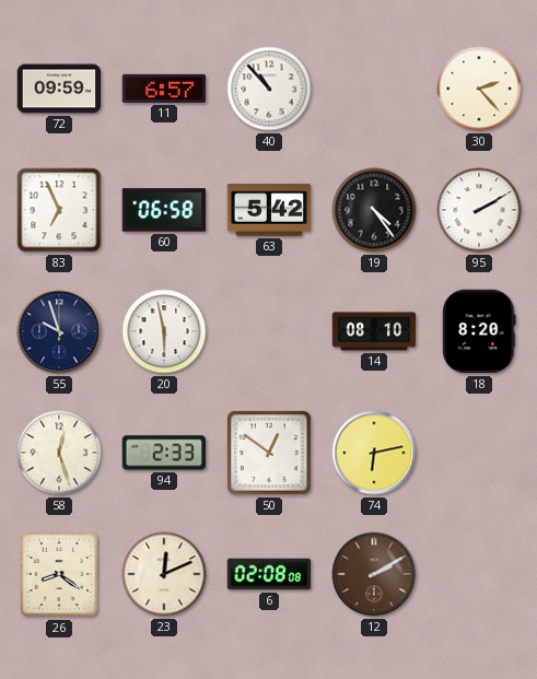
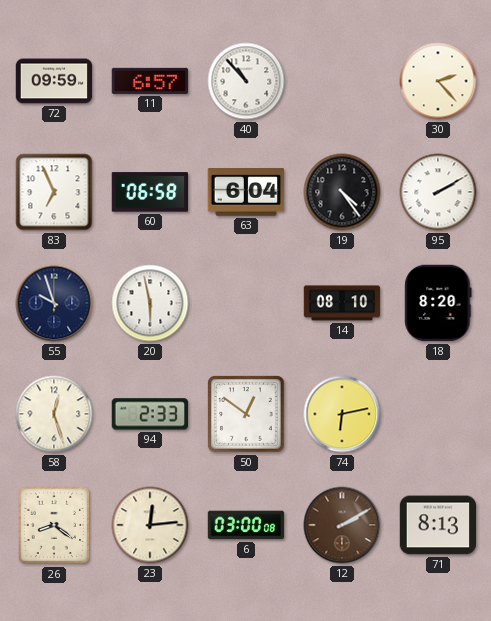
63: 5:42 -> 6:04
23: 12:11 -> 12:14
6: 02:08 -> 03:00
71: none -> 8:13
